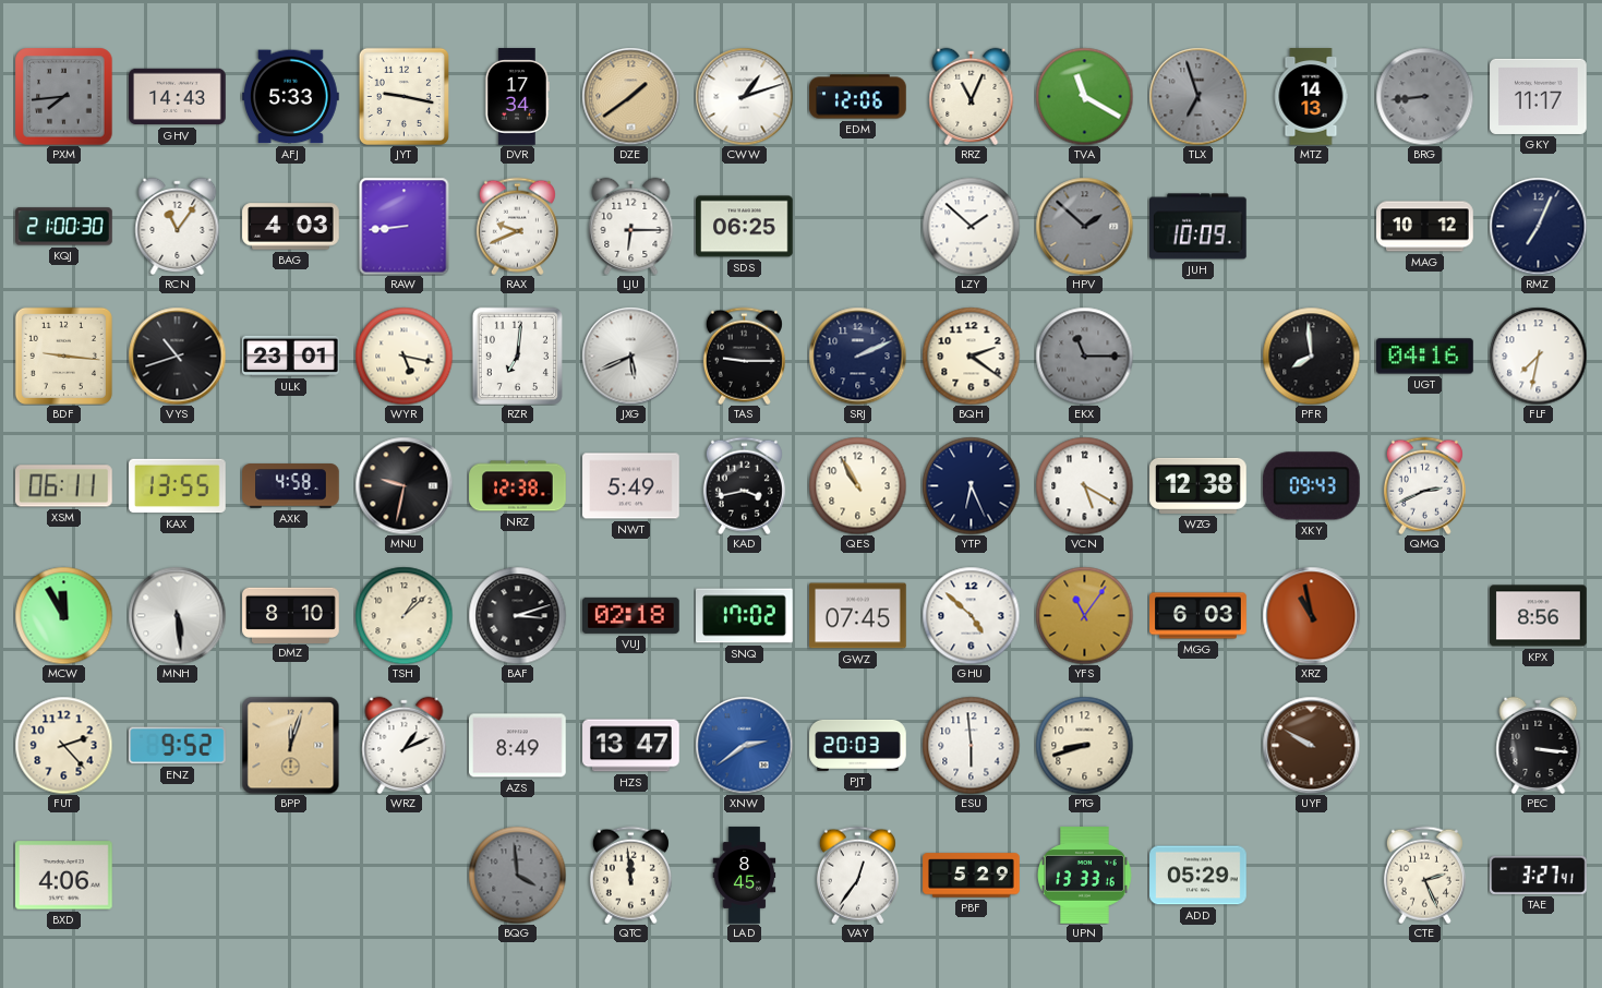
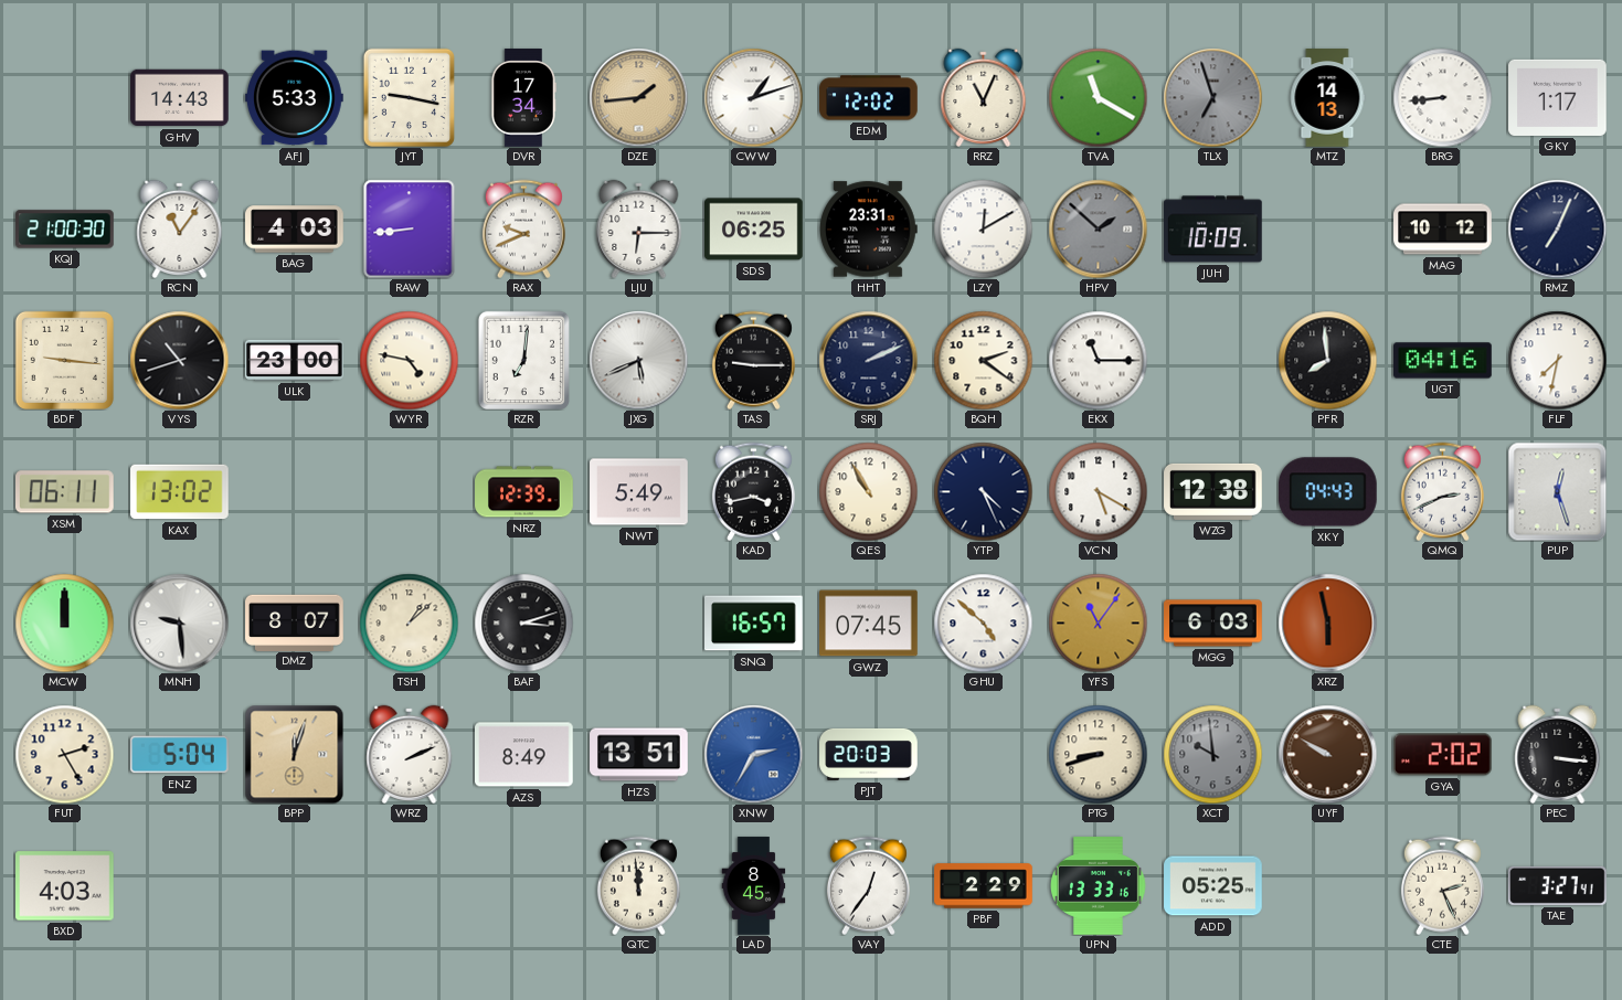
PXM: 7:44 -> none
DZE: 1:39 -> 1:44
EDM: 12:06 -> 12:02
BRG dial: grey -> white
GKY: 11:17 -> 1:17
HHT: none -> 23:31
LZY: 1:52 -> 12:10
ULK: 23:01 -> 23:00
WYR: 5:17 -> 4:47
EKX dial: grey -> white
KAX: 13:55 -> 13:02
AXK: 4:58 -> none
MNU: 9:32 -> none
NRZ: 12:38 -> 12:39
YTP: 6:26 -> 4:26
XKY: 09:43 -> 04:43
PUP: none -> 12:27
MCW: 11:55 -> 12:00
MNH: 5:29 -> 9:29
DMZ: 8:10 -> 8:07
VUJ: 02:18 -> none
SNQ: 17:02 -> 16:57
XRZ: 10:58 -> 5:58
KPX: 8:56 -> none
FUT: 2:23 -> 2:25
ENZ: 9:52 -> 5:04
WRZ: 1:11 -> 2:11
HZS: 13:47 -> 13:51
XNW: 2:39 -> 2:35
ESU: 5:59 -> none
XCT: none -> 9:59
GYA: none -> 2:02
BXD: 4:06 -> 4:03
BQG: 3:59 -> none
PBF: 5:29 -> 2:29
ADD: 05:29 -> 05:25
